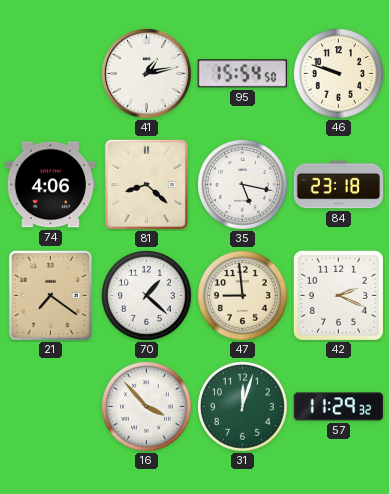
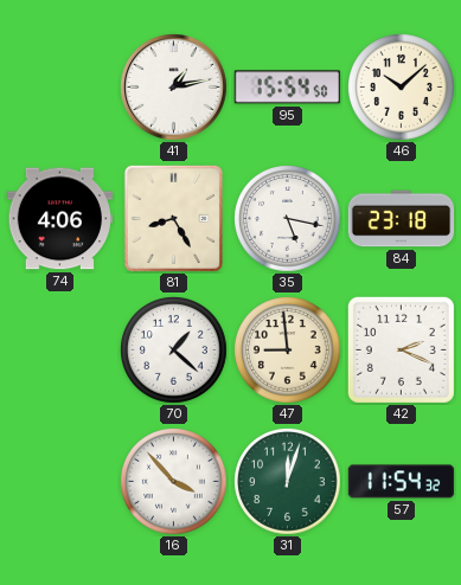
46: 9:48 -> 10:08
81: 8:22 -> 8:25
21: 7:21 -> none
57: 11:29 -> 11:54
